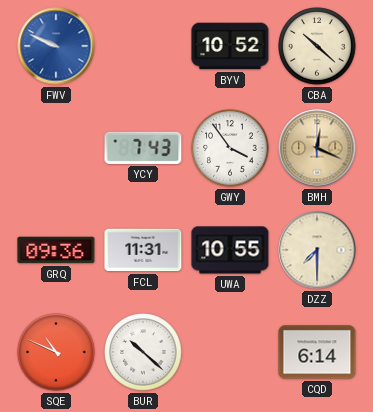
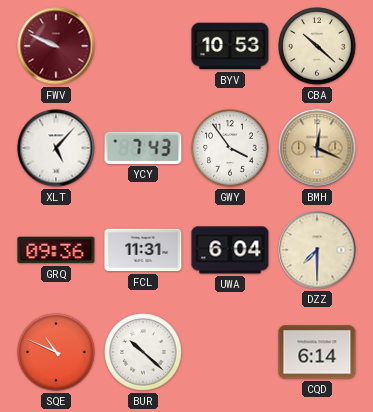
FWV dial: blue -> burgundy
BYV: 10:52 -> 10:53
XLT: none -> 5:07
UWA: 10:55 -> 6:04
